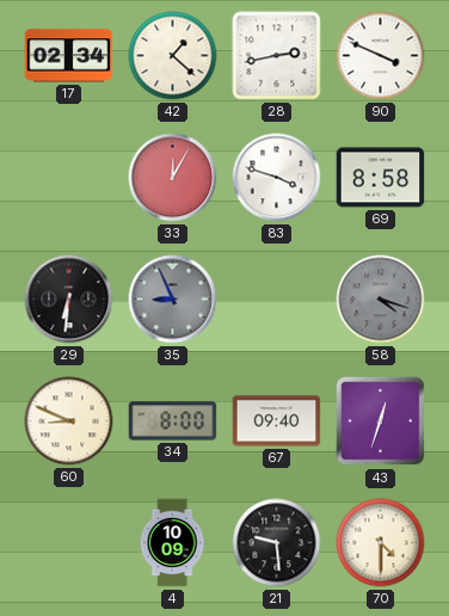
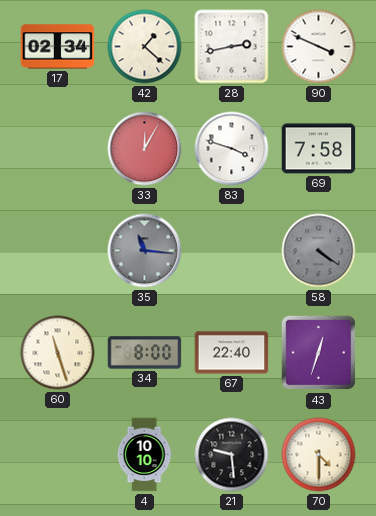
69: 8:58 -> 7:58
29: 6:31 -> none
35: 8:56 -> 11:16
58: 4:18 -> 4:21
60: 8:49 -> 11:27
67: 09:40 -> 22:40
4: 10:09 -> 10:10
